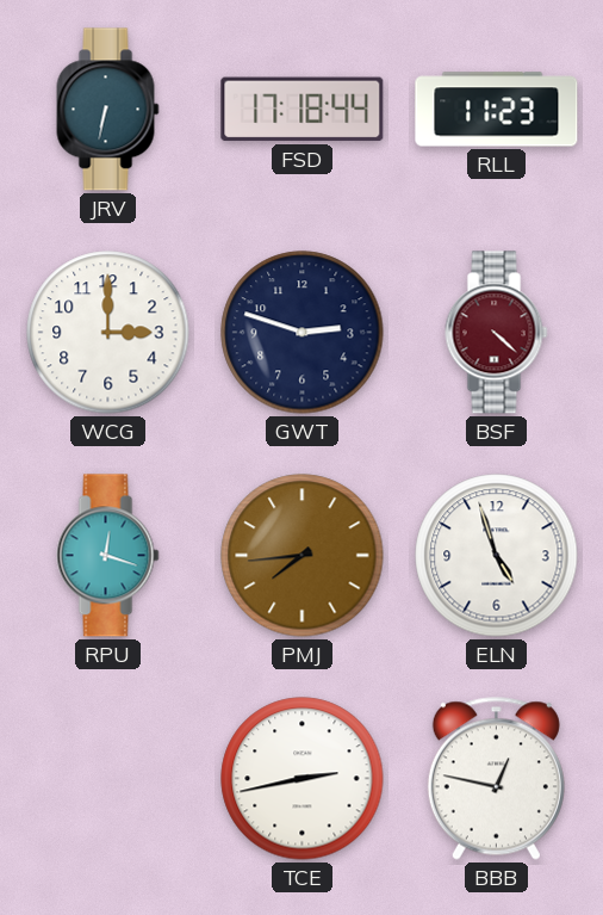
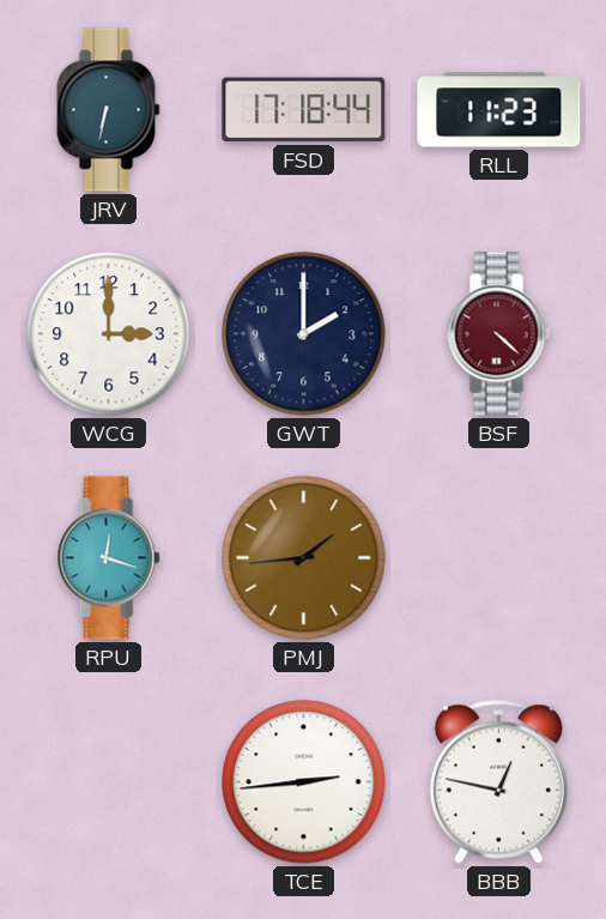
GWT: 2:48 -> 2:00
PMJ: 7:44 -> 1:44
ELN: 4:57 -> none
TCE: 2:43 -> 2:44
